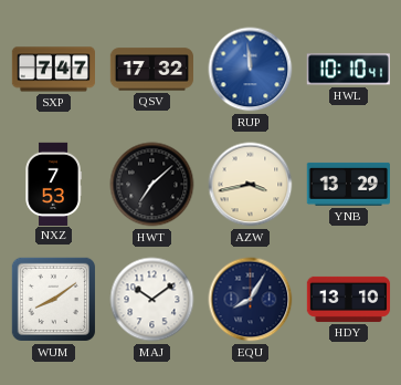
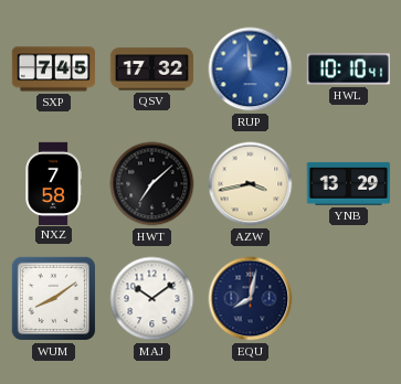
SXP: 7:47 -> 7:45
NXZ: 7:53 -> 7:58
EQU: 8:05 -> 8:02
HDY: 13:10 -> none
